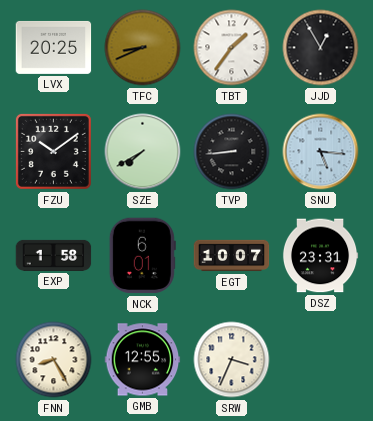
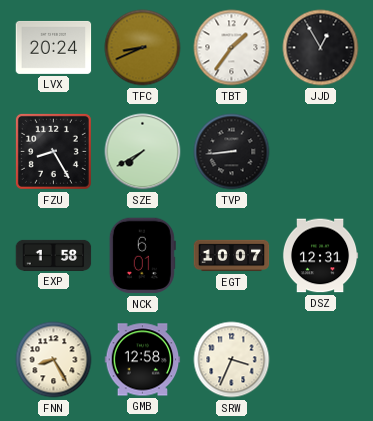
LVX: 20:25 -> 20:24
FZU: 10:09 -> 8:25
SNU: 5:16 -> none
DSZ: 23:31 -> 12:31
GMB: 12:55 -> 12:58
